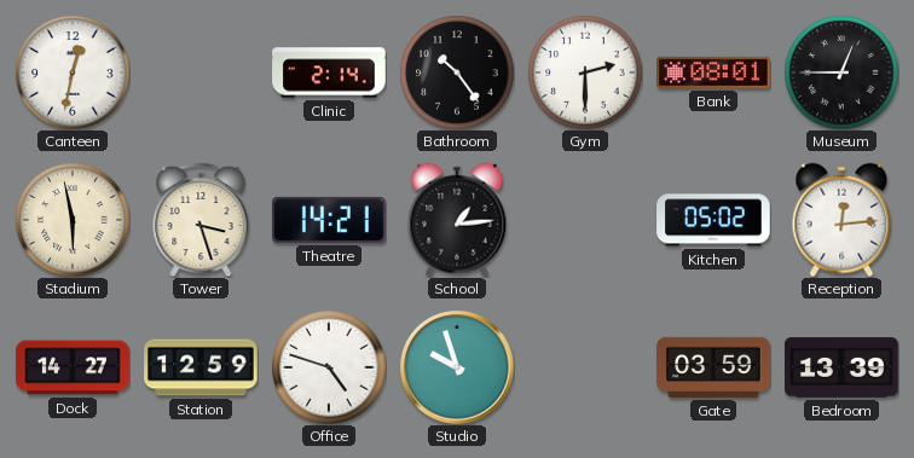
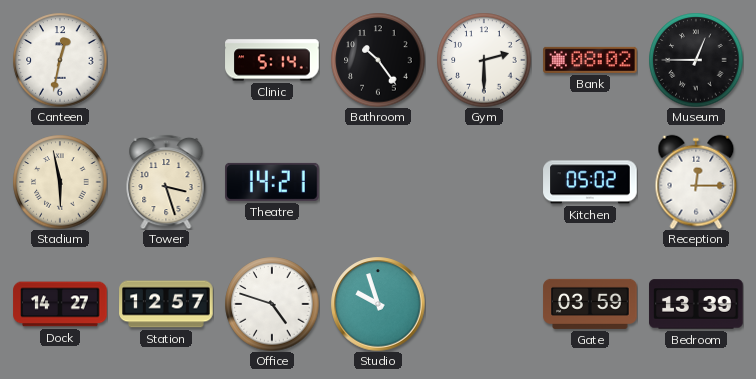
Clinic: 2:14 -> 5:14
Bank: 08:01 -> 08:02
School: 1:14 -> none
Reception: 12:14 -> 12:15
Station: 12:59 -> 12:57
